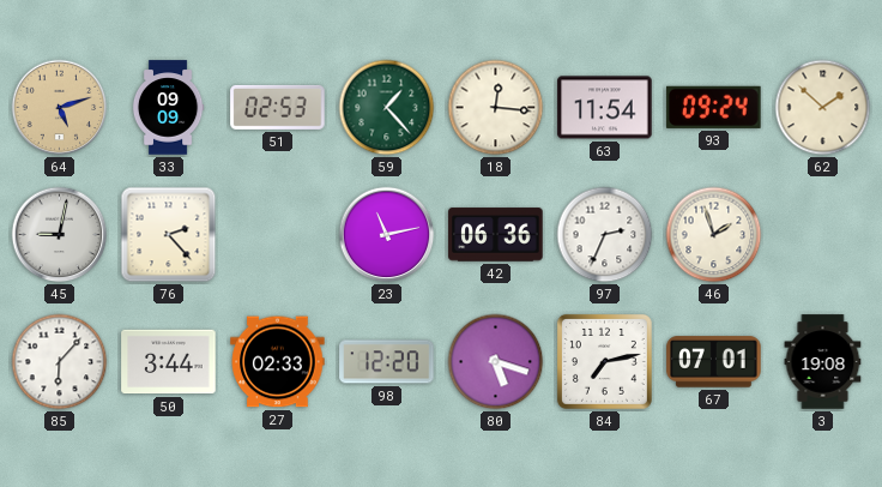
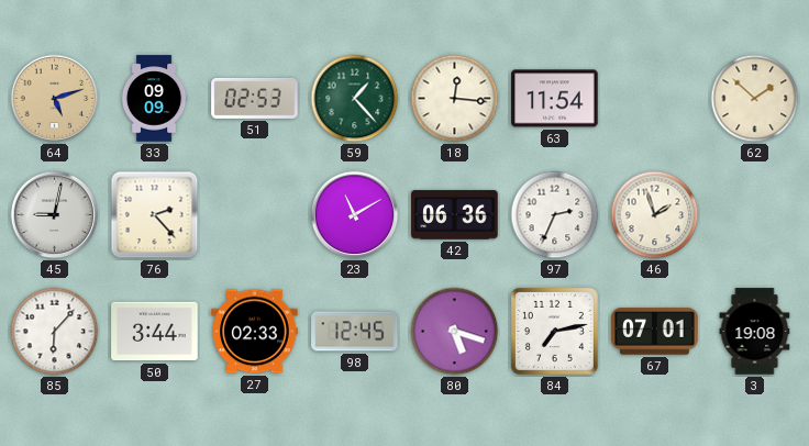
93: 09:24 -> none
23: 11:13 -> 11:10
98: 12:20 -> 12:45
